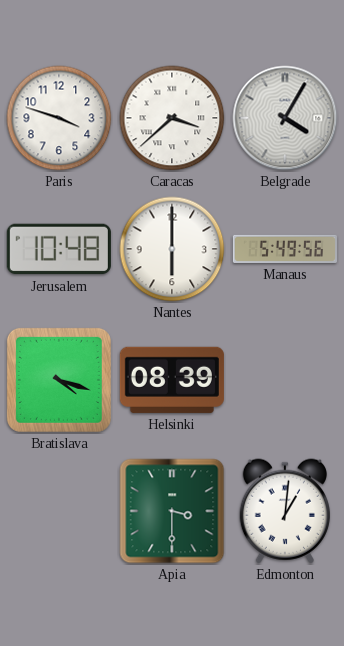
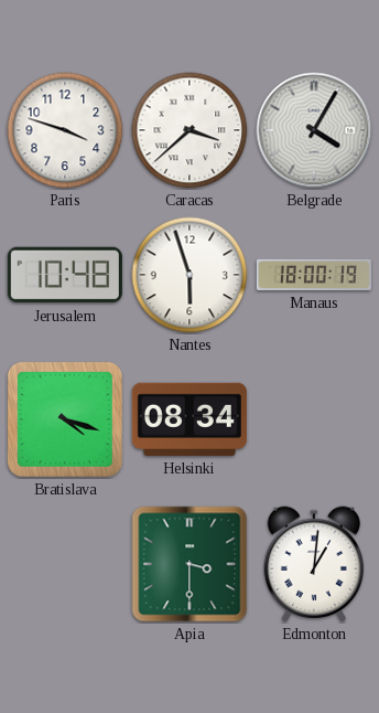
Nantes: 6:00 -> 5:57
Manaus: 5:49 -> 18:00
Helsinki: 08:39 -> 08:34
